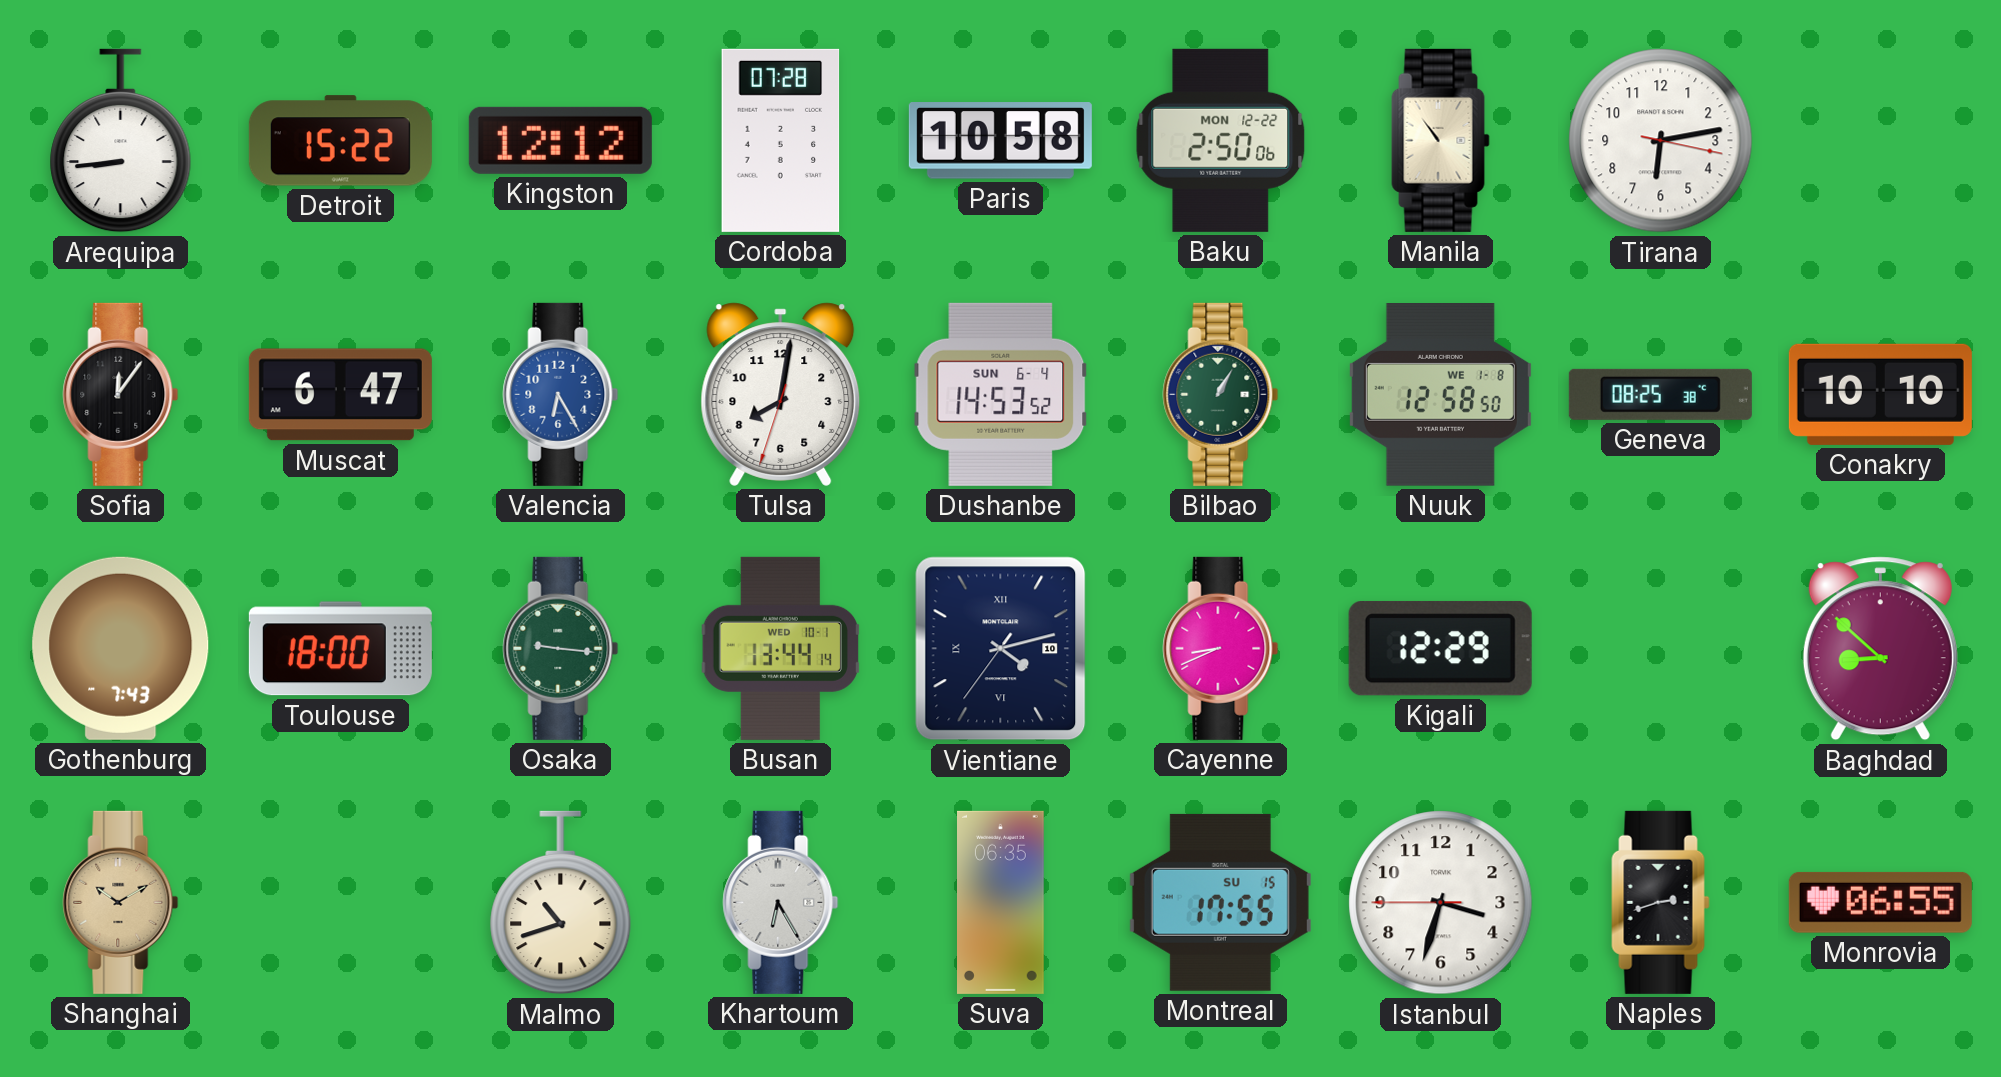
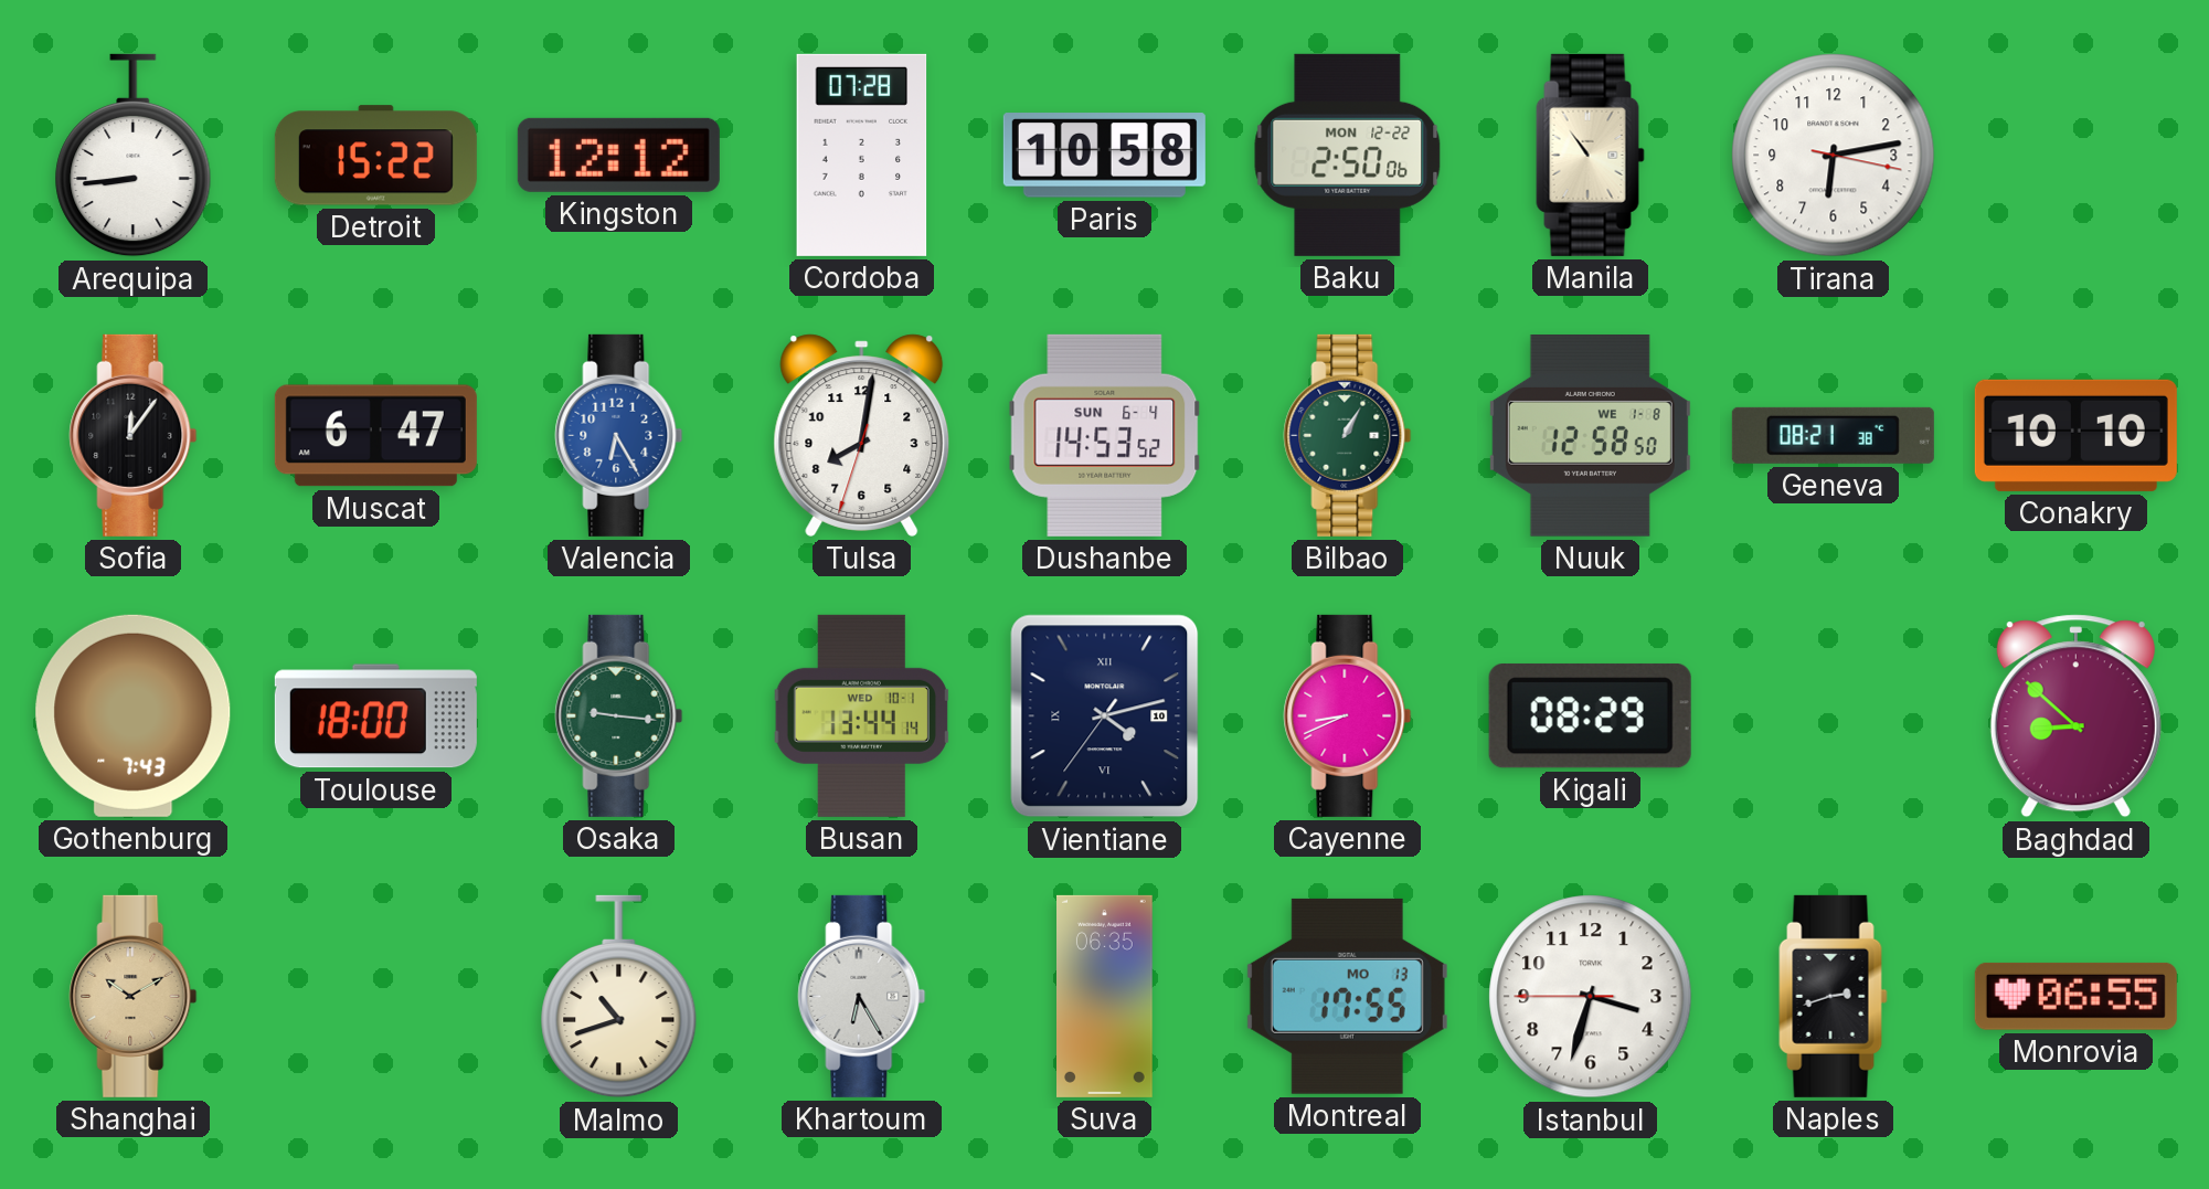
Geneva: 08:25 -> 08:21
Kigali: 12:29 -> 08:29
Montreal date: SU 15 -> MO 13
